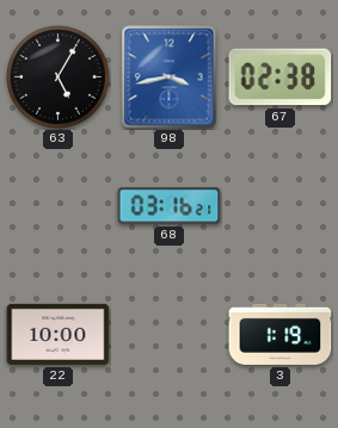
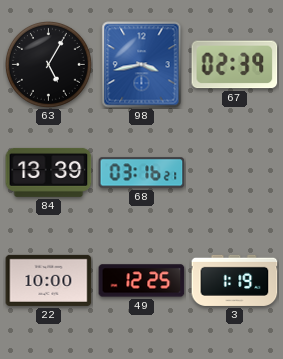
67: 02:38 -> 02:39
84: none -> 13:39
49: none -> 12:25
